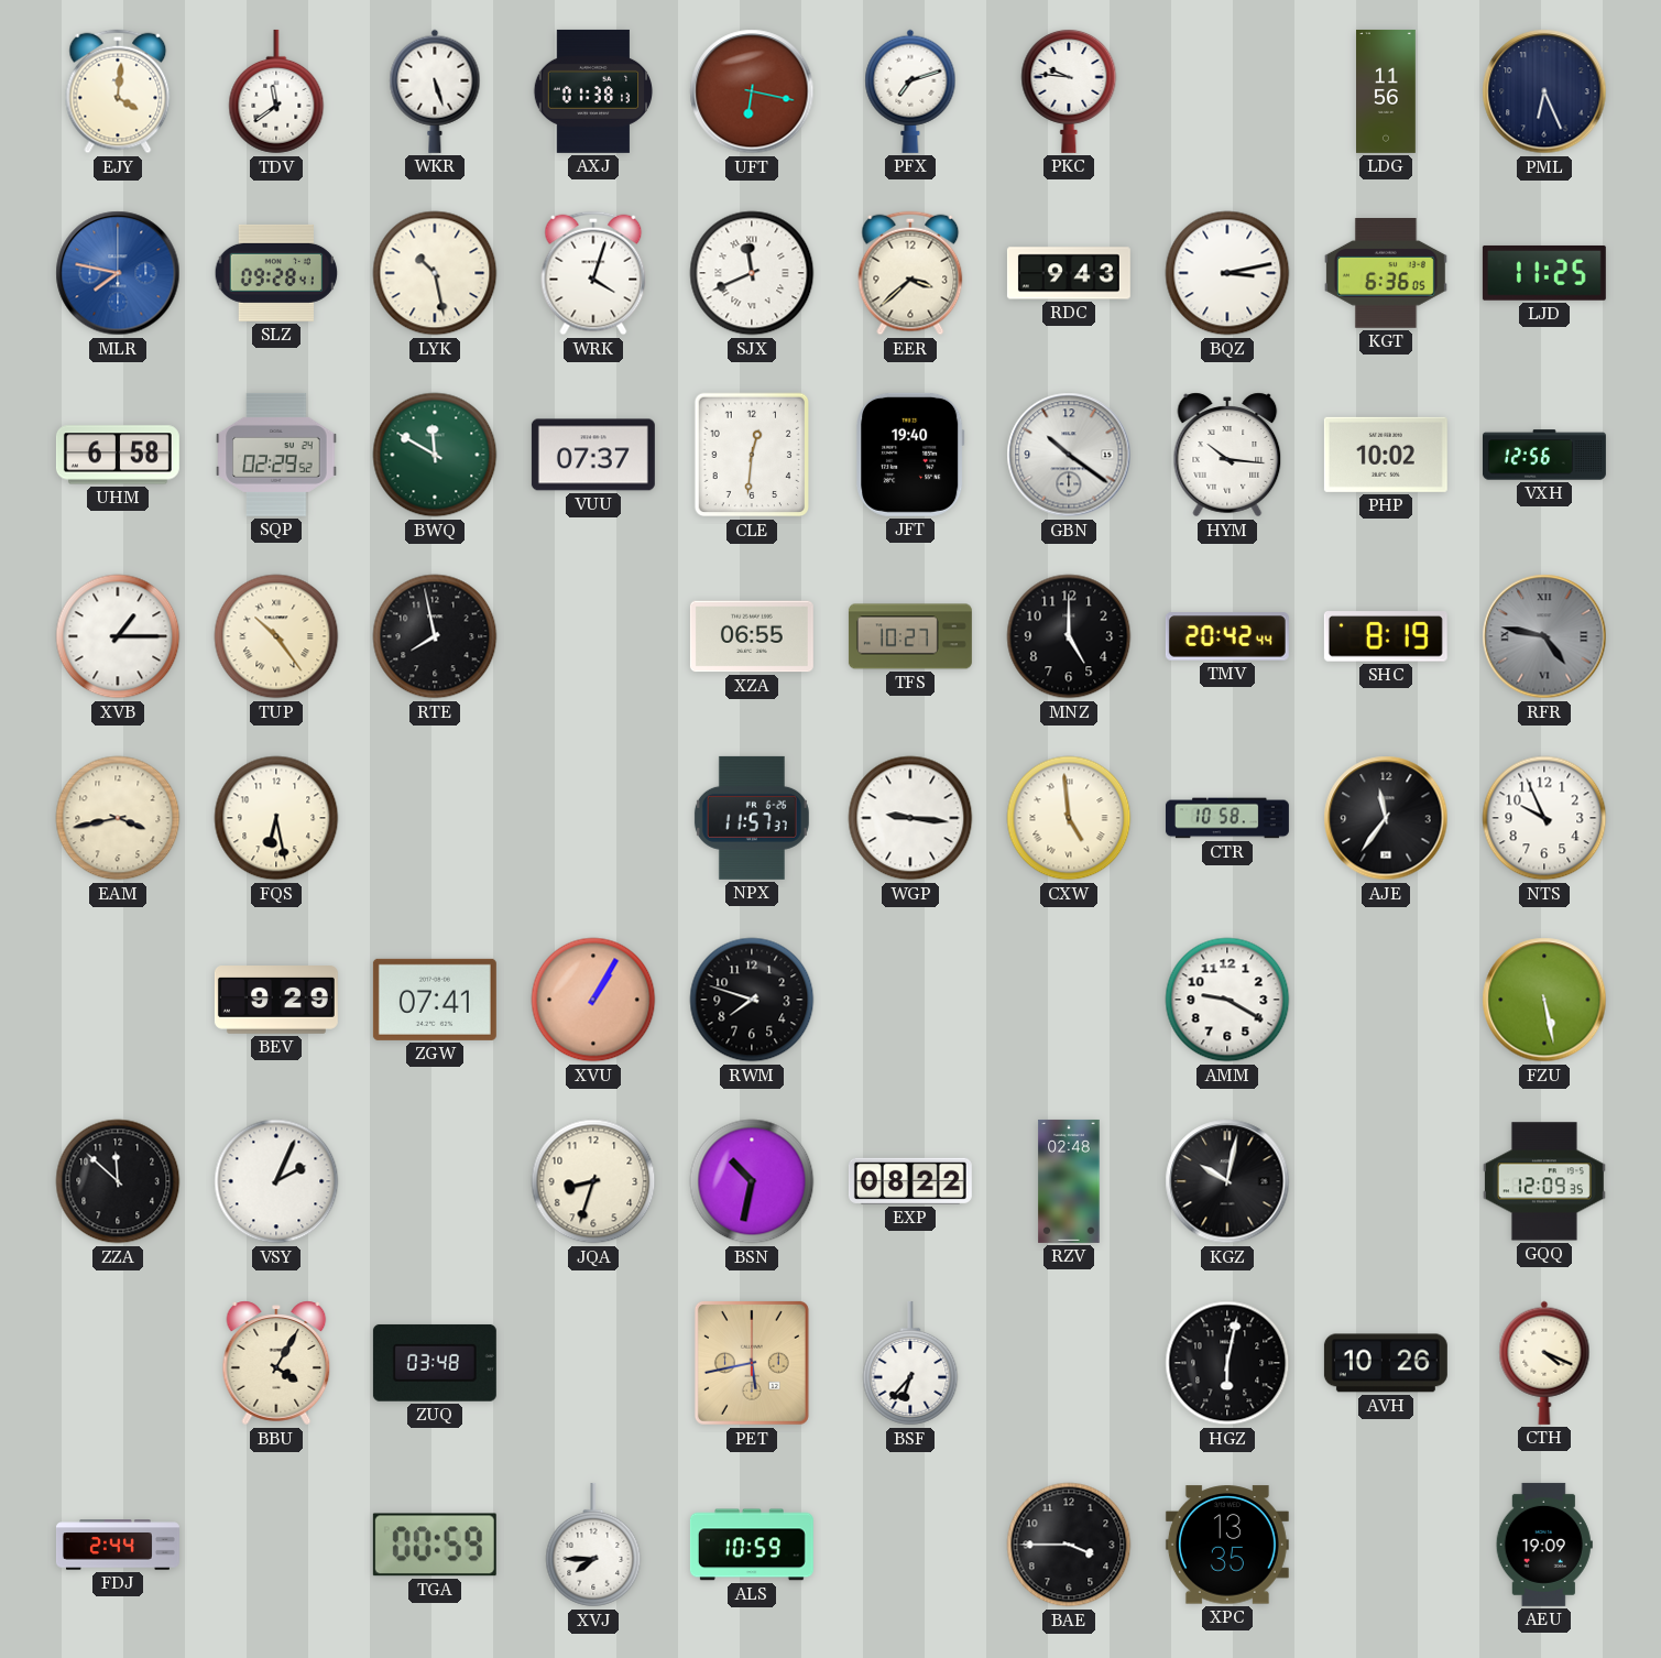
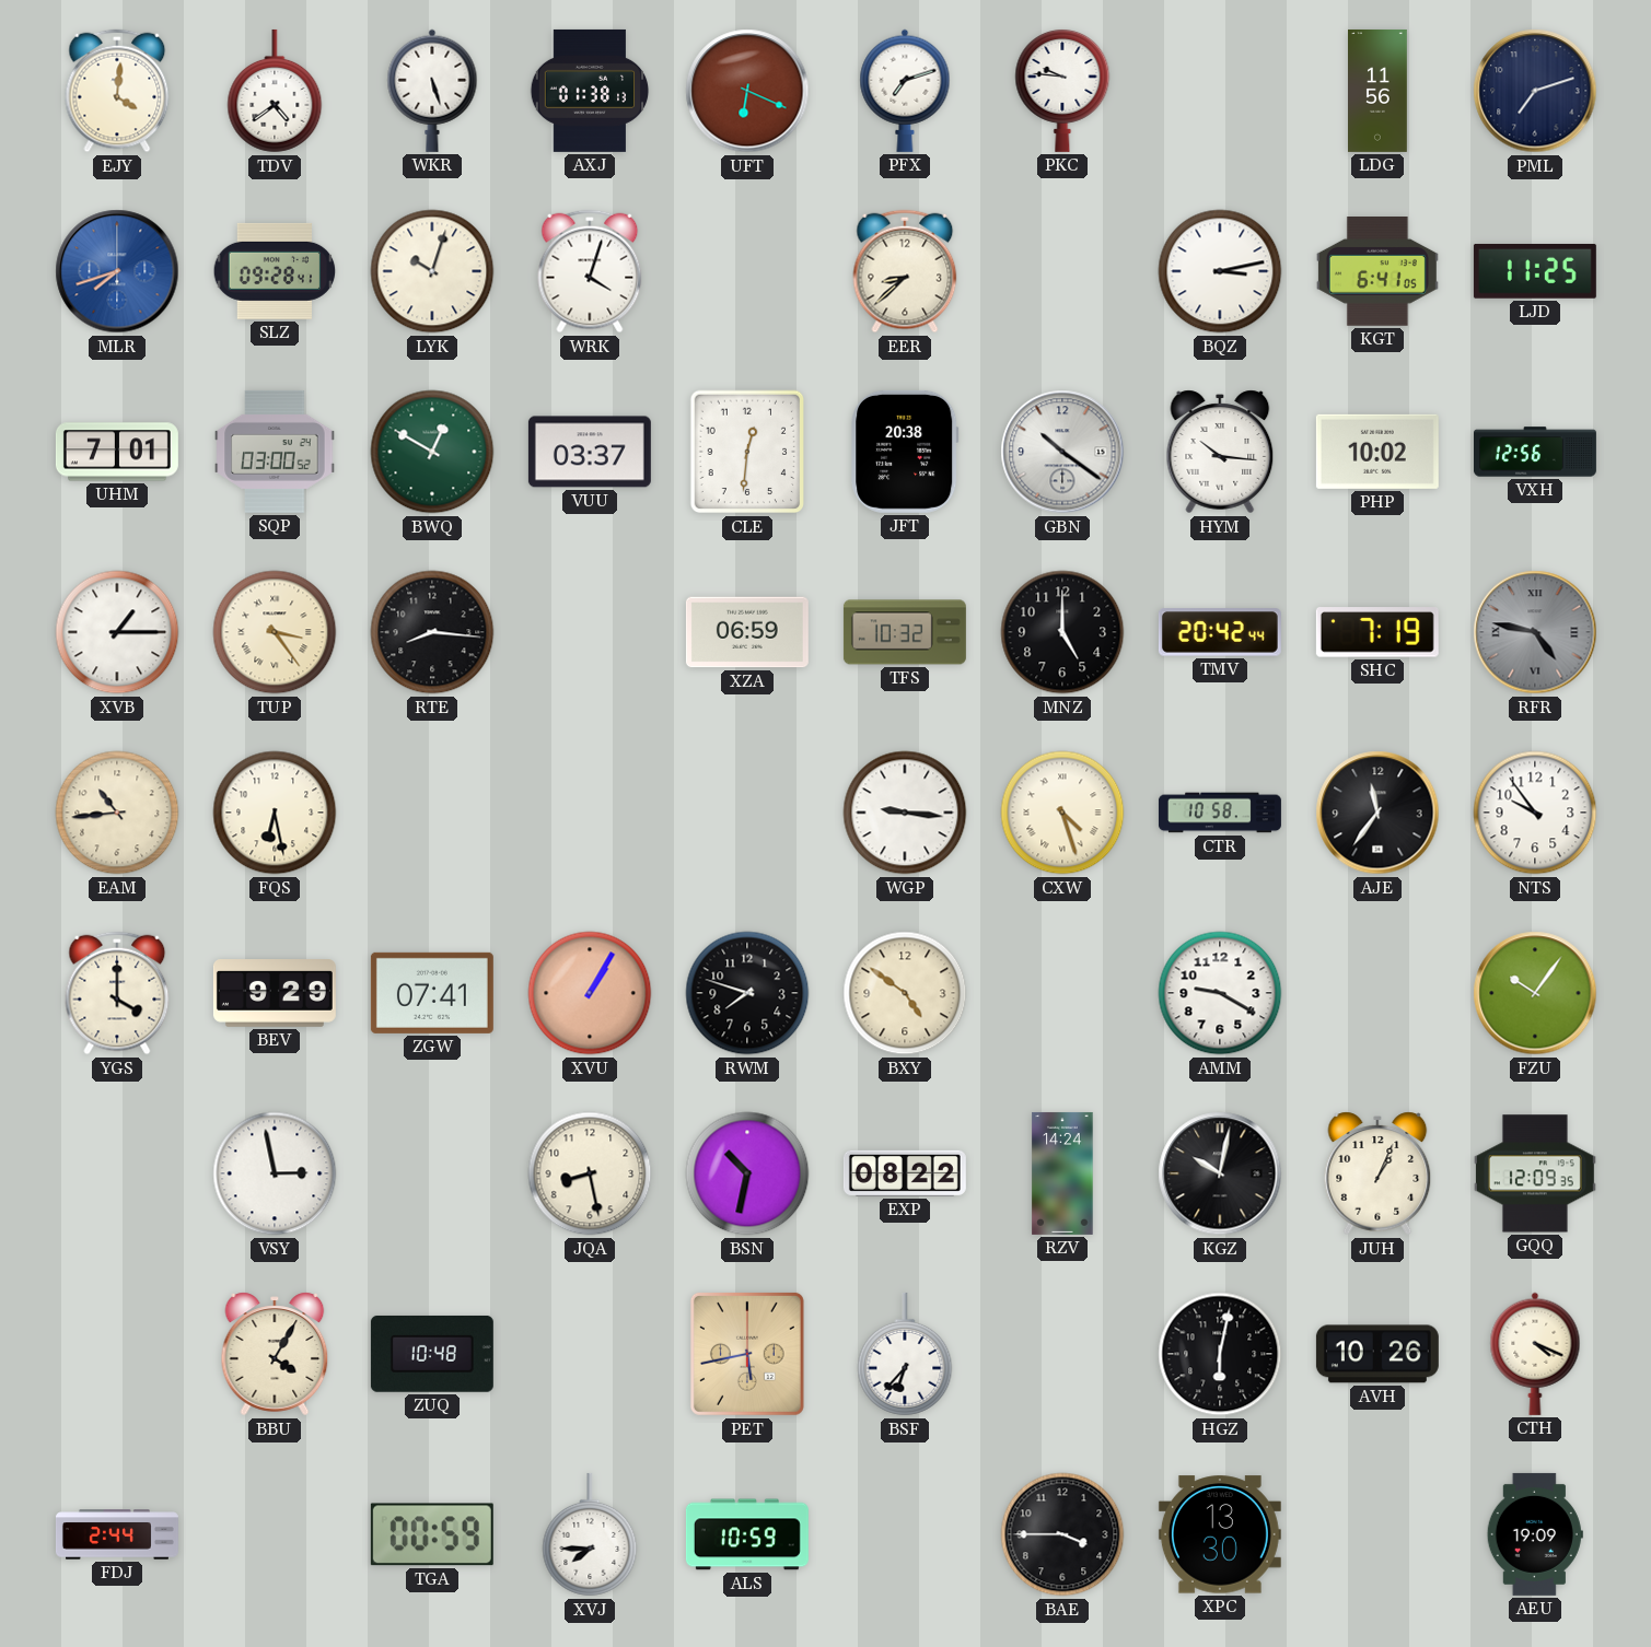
TDV: 11:39 -> 4:39
UFT: 6:17 -> 6:19
PML: 6:26 -> 7:12
MLR: 7:47 -> 7:42
LYK: 10:28 -> 10:03
SJX: 11:41 -> none
EER: 3:38 -> 8:38
RDC: 9:43 -> none
KGT: 6:36 -> 6:41
UHM: 6:58 -> 7:01
SQP: 02:29 -> 03:00
BWQ: 11:50 -> 12:50
VUU: 07:37 -> 03:37
JFT: 19:40 -> 20:38
TUP: 10:24 -> 3:24
RTE: 7:58 -> 8:16
XZA: 06:55 -> 06:59
TFS: 10:27 -> 10:32
SHC: 8:19 -> 7:19
EAM: 3:43 -> 10:44
NPX: 11:57 -> none
CXW: 4:59 -> 4:27
NTS: 9:56 -> 9:54
YGS: none -> 4:00
BXY: none -> 4:51
FZU: 5:28 -> 10:06
ZZA: 11:52 -> none
VSY: 2:04 -> 2:58
JQA: 8:33 -> 8:28
RZV: 02:48 -> 14:24
JUH: none -> 1:04
ZUQ: 03:48 -> 10:48
XPC: 13:35 -> 13:30
